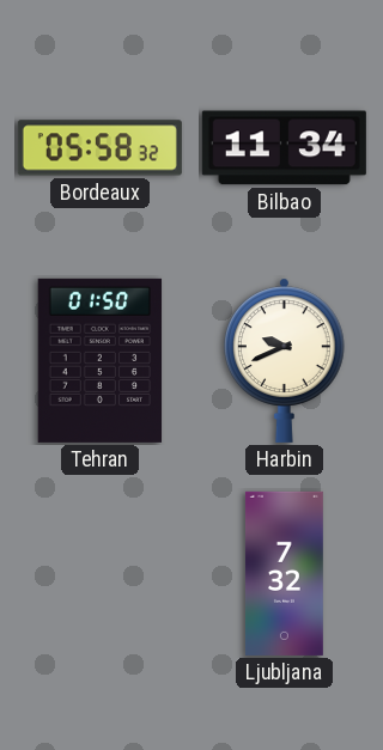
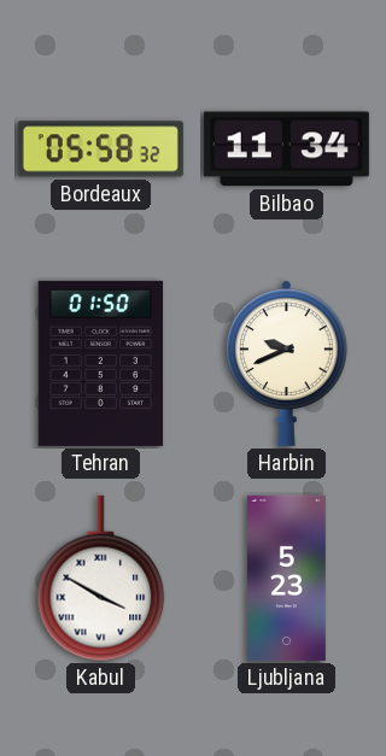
Kabul: none -> 3:50
Ljubljana: 7:32 -> 5:23
